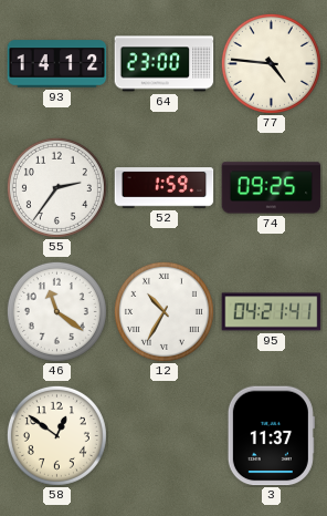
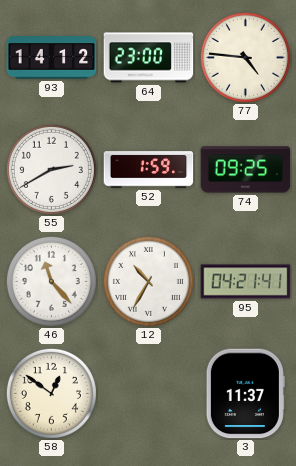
55: 2:36 -> 2:40
46: 11:21 -> 11:23
